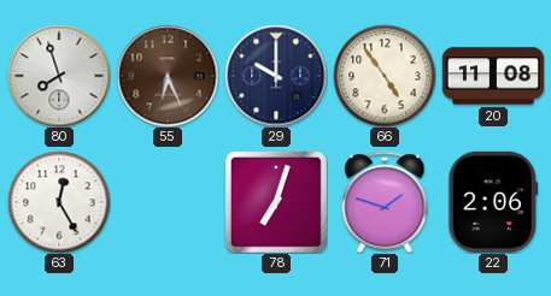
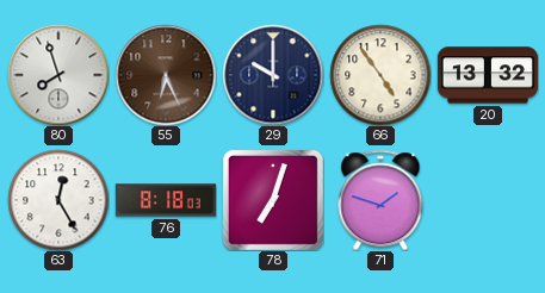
20: 11:08 -> 13:32
76: none -> 8:18
22: 2:06 -> none
